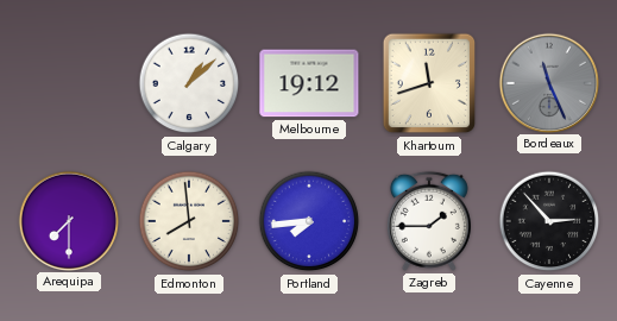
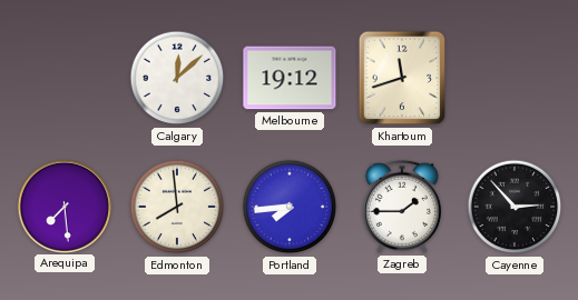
Calgary: 1:08 -> 12:08
Bordeaux: 11:26 -> none
Arequipa: 7:30 -> 7:29
